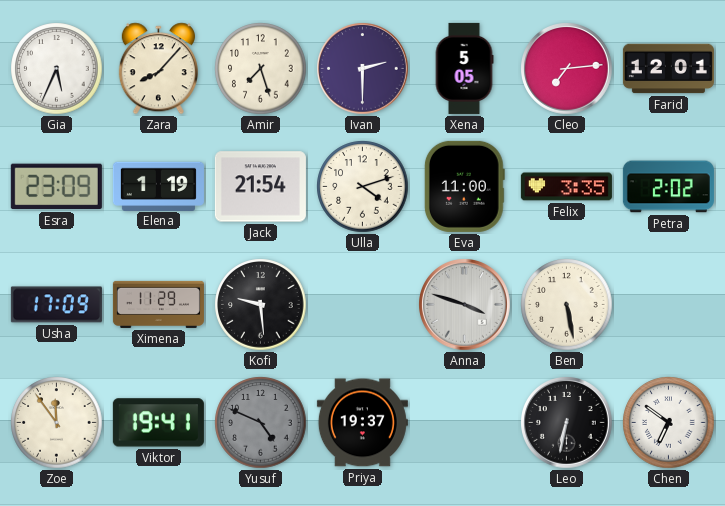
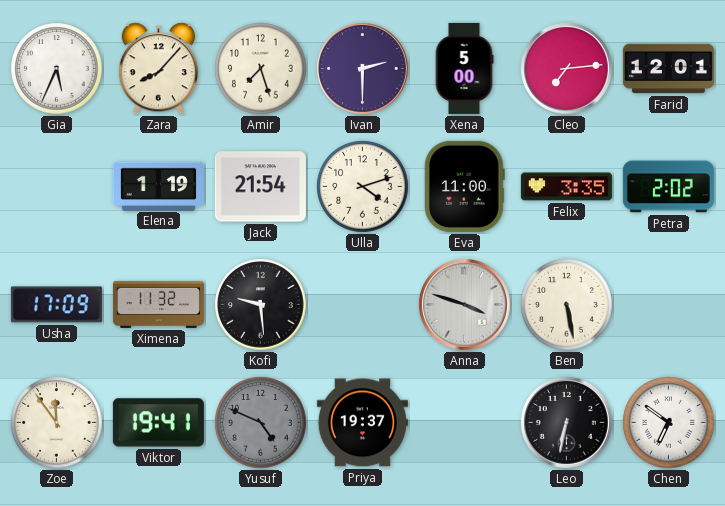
Xena: 5:05 -> 5:00
Esra: 23:09 -> none
Ximena: 11:29 -> 11:32
